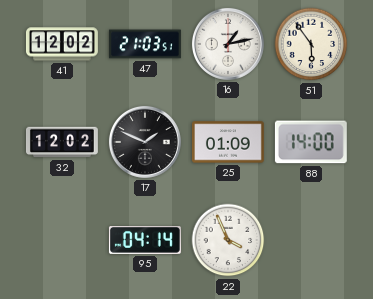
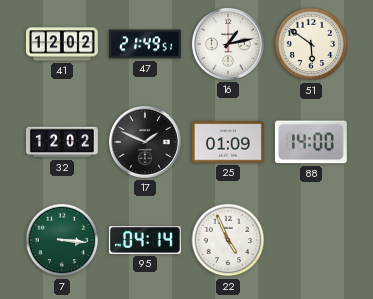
47: 21:03 -> 21:49
51: 5:54 -> 5:51
7: none -> 3:16
22: 3:56 -> 4:56
